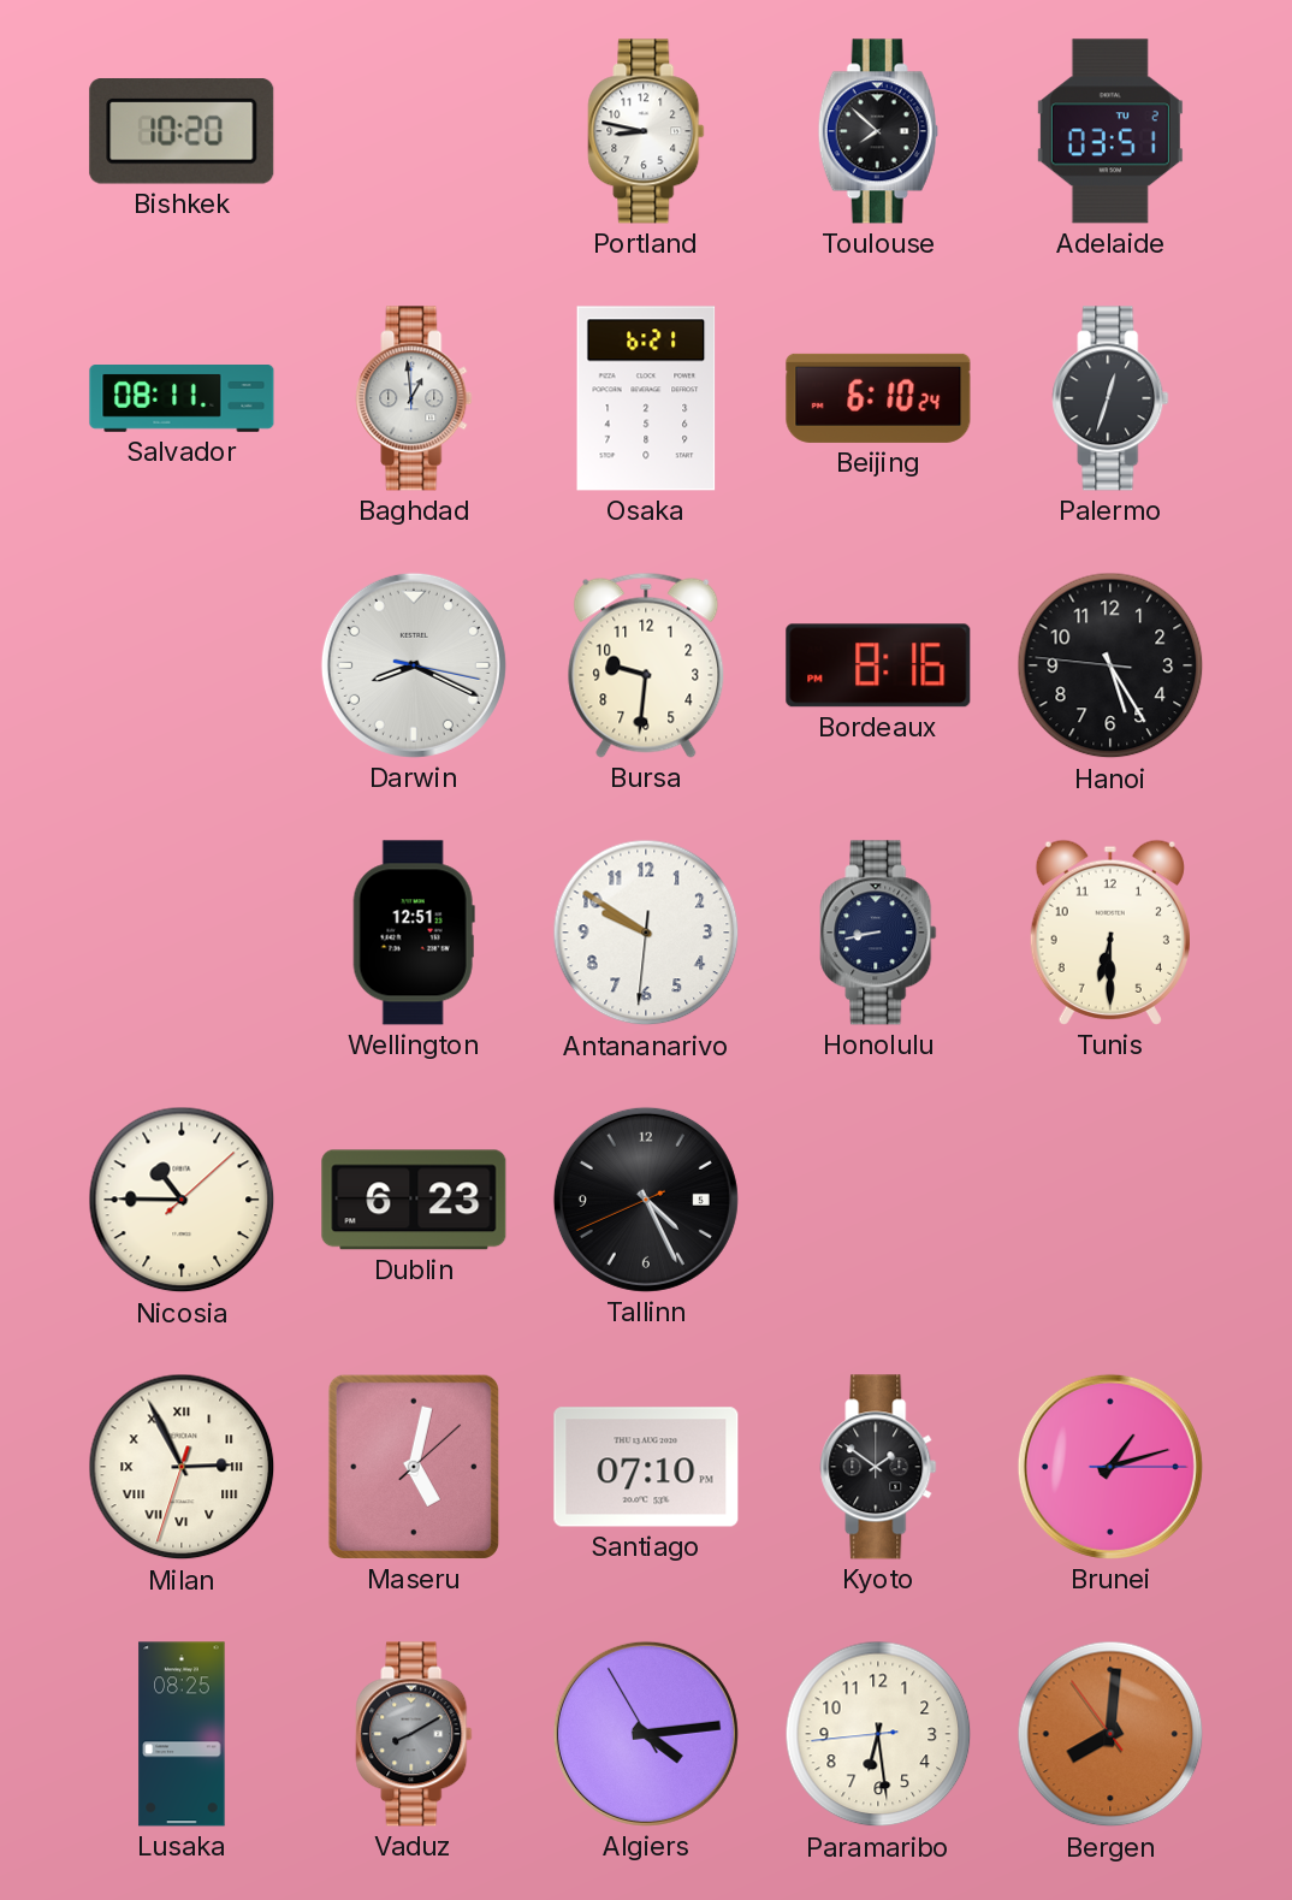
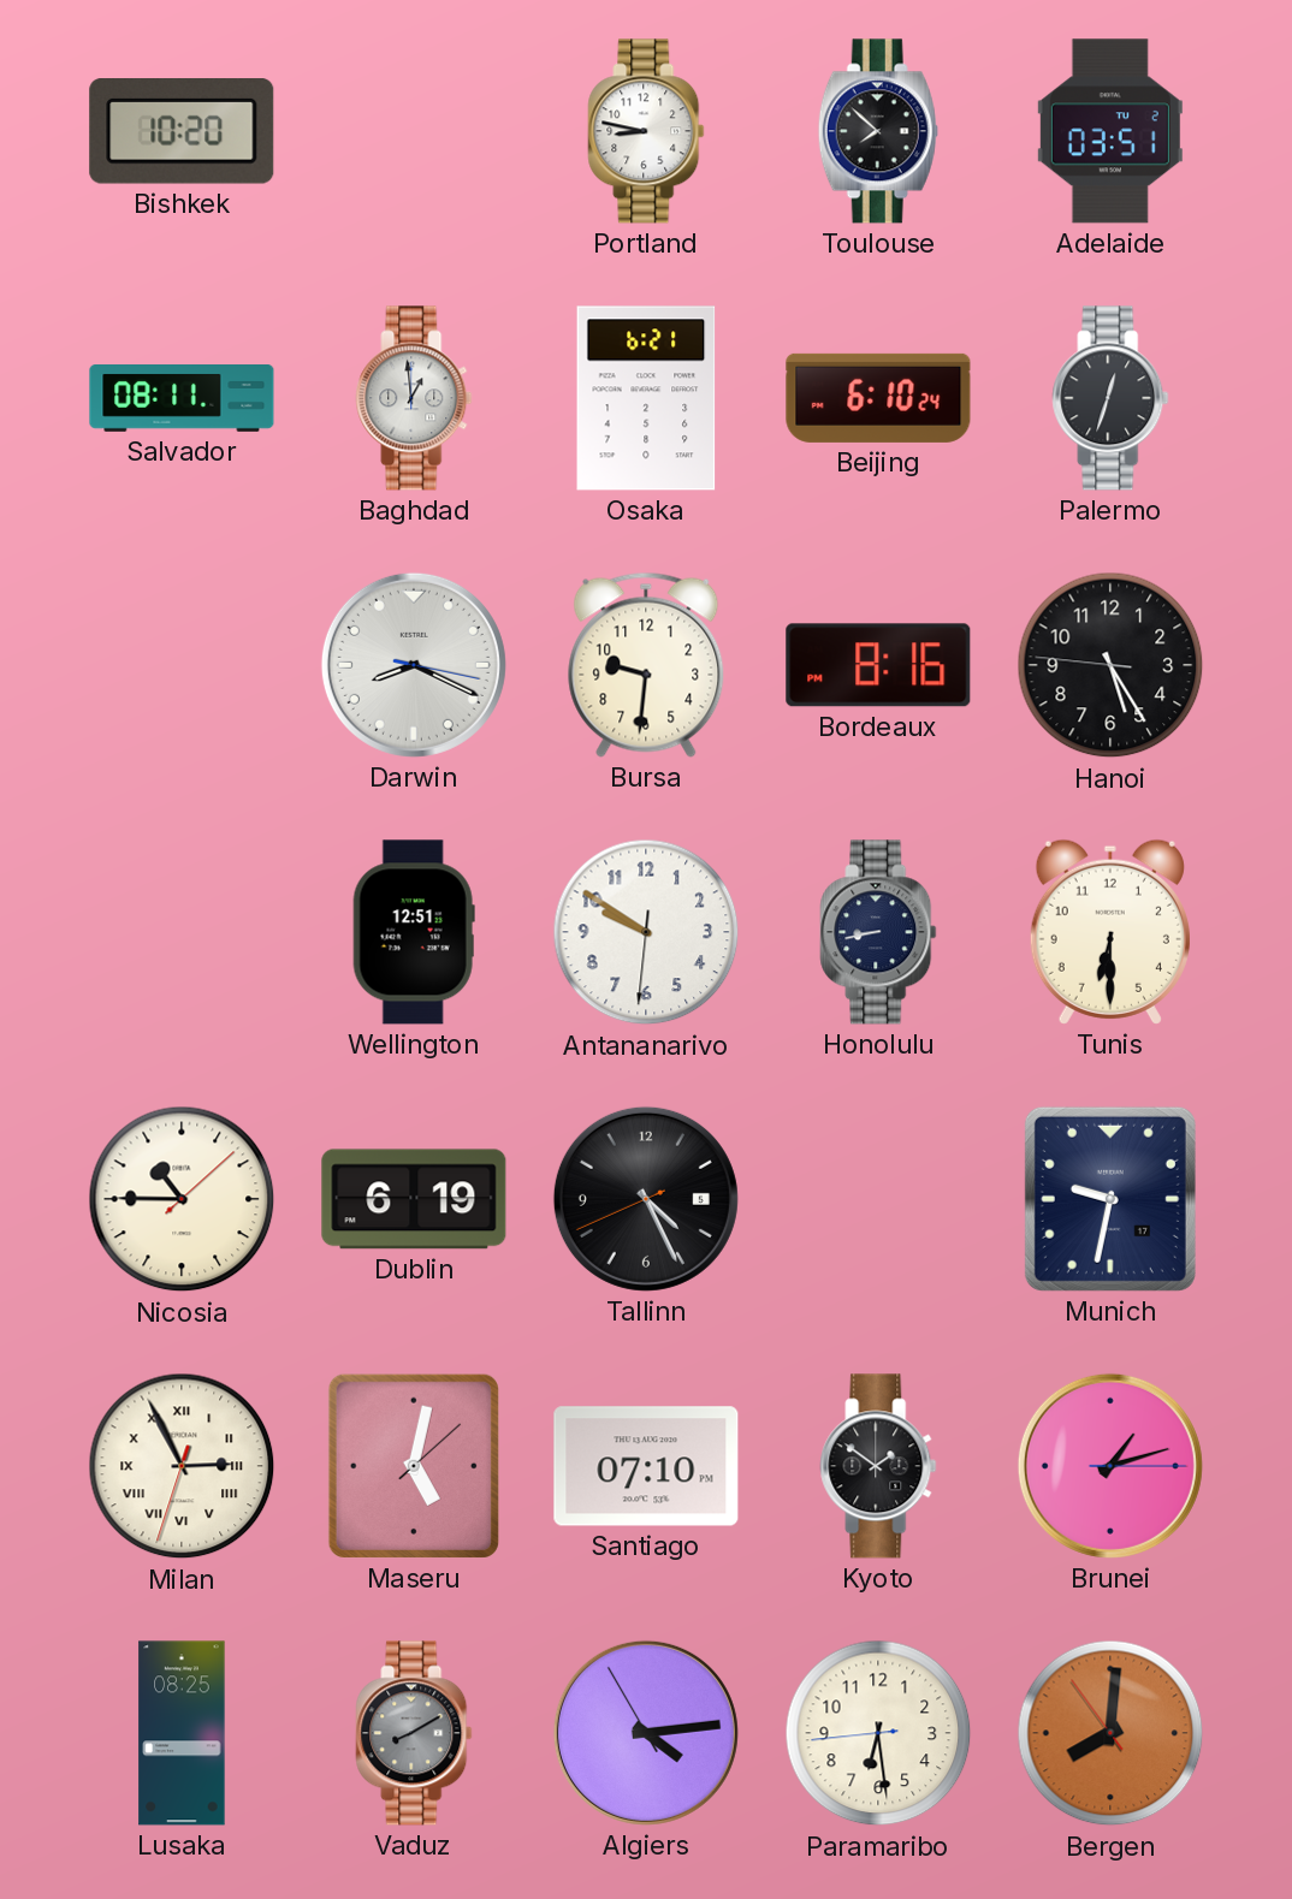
Dublin: 6:23 -> 6:19
Munich: none -> 9:32
